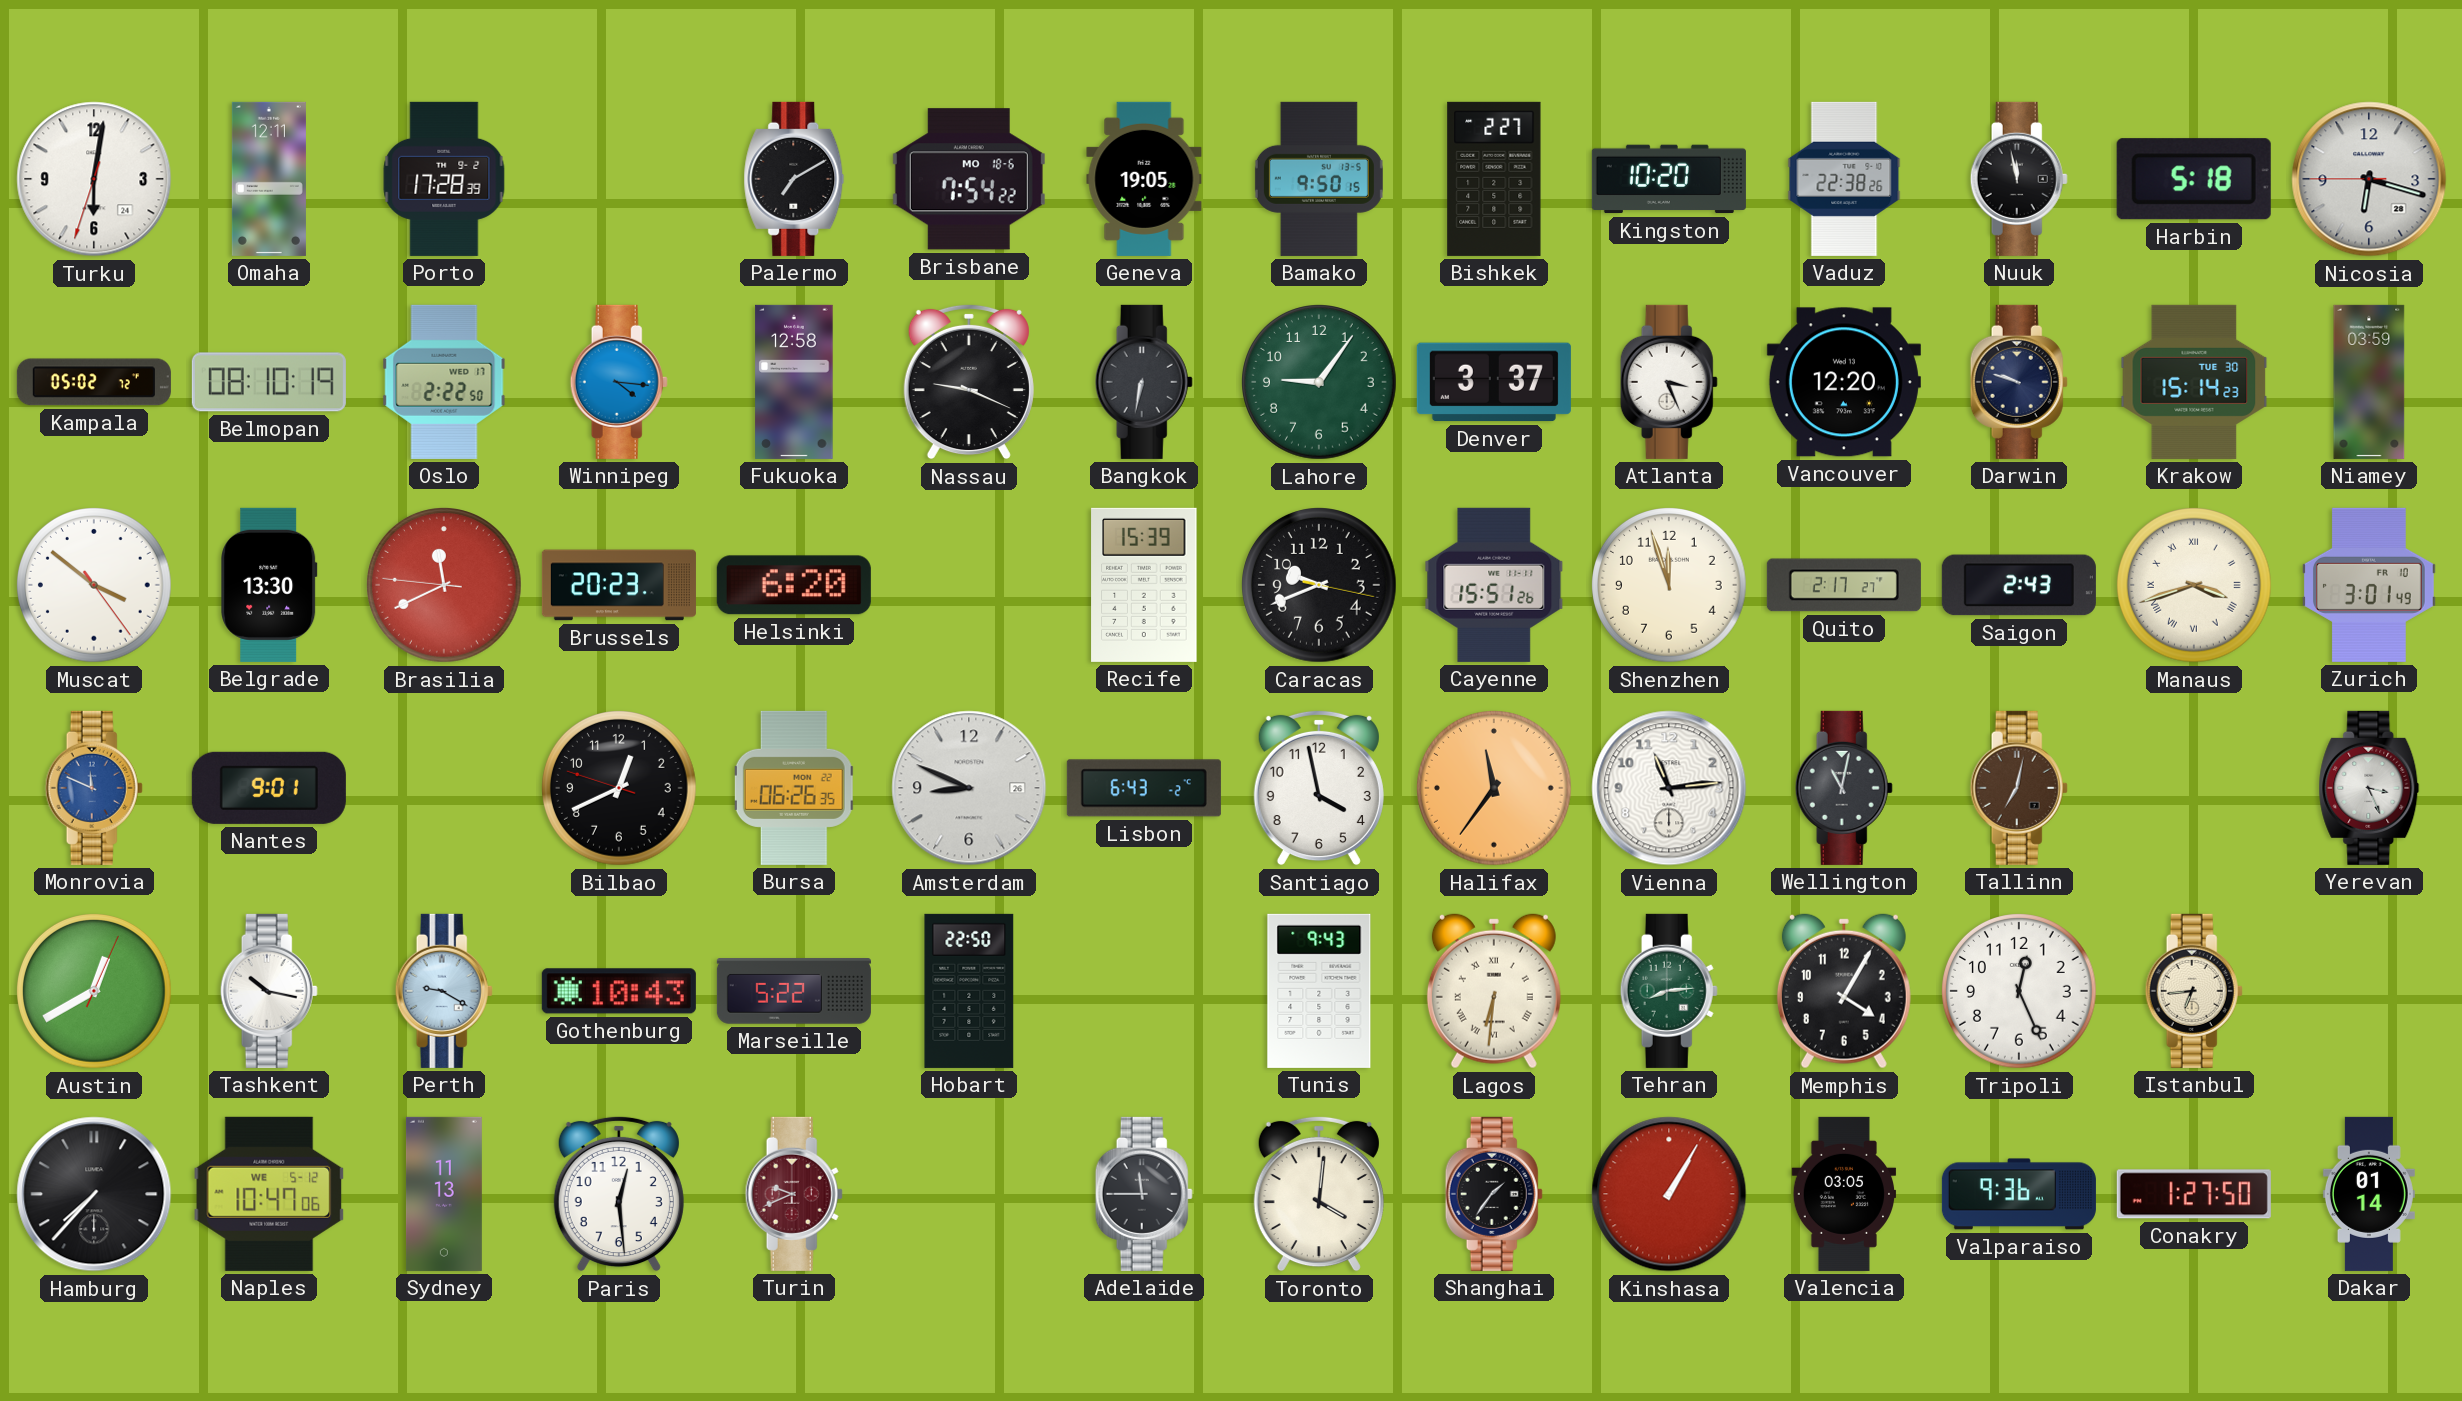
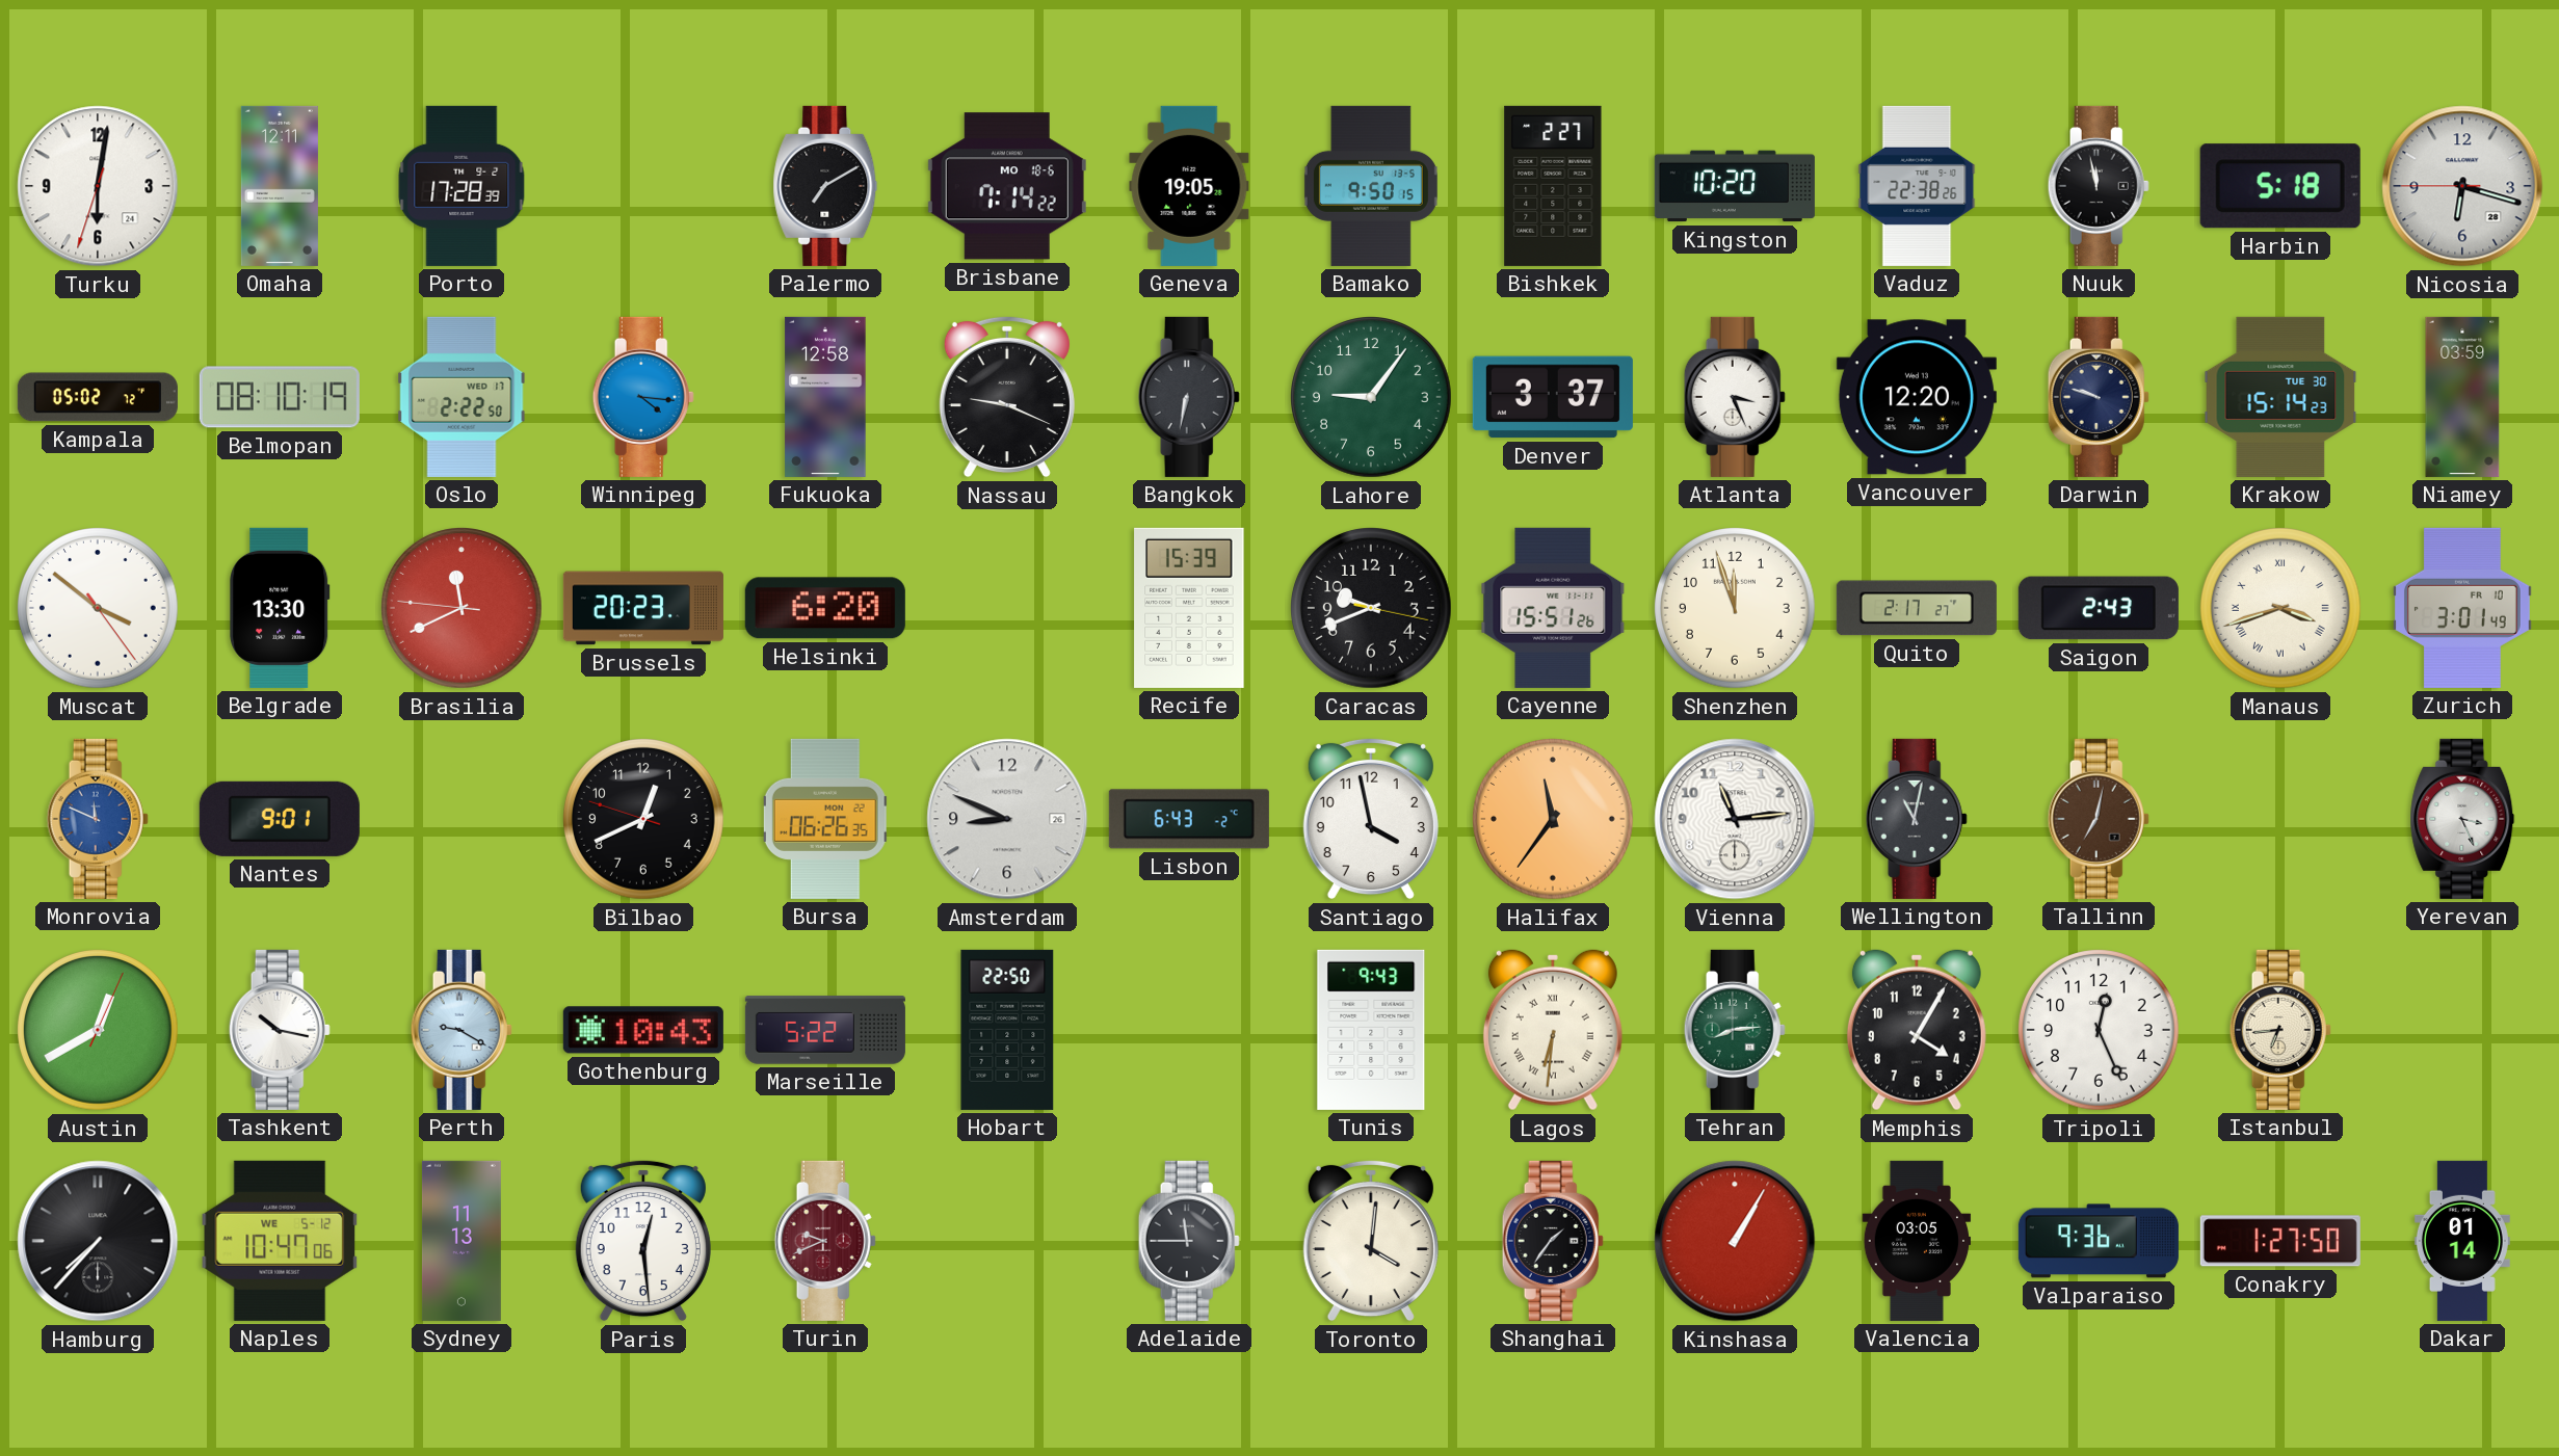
Brisbane: 7:54 -> 7:14
